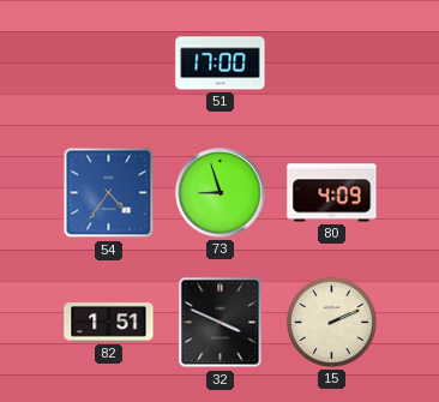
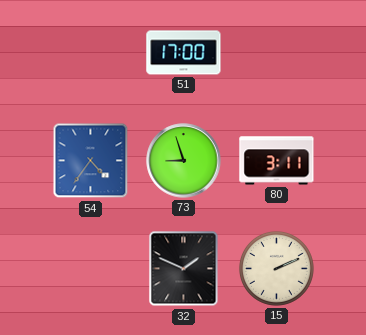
80: 4:09 -> 3:11
82: 1:51 -> none
32: 3:49 -> 1:49
